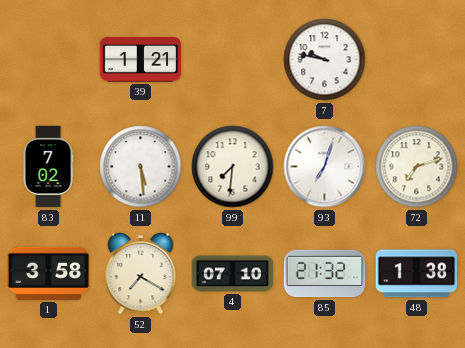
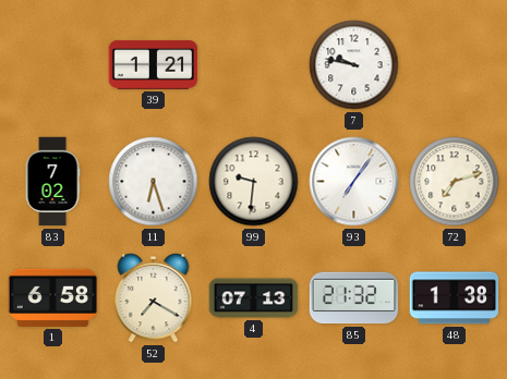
11: 5:29 -> 6:27
99: 7:31 -> 9:31
93: 7:03 -> 7:06
1: 3:58 -> 6:58
4: 07:10 -> 07:13
